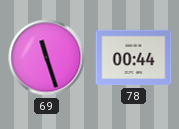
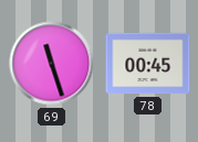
78: 00:44 -> 00:45
